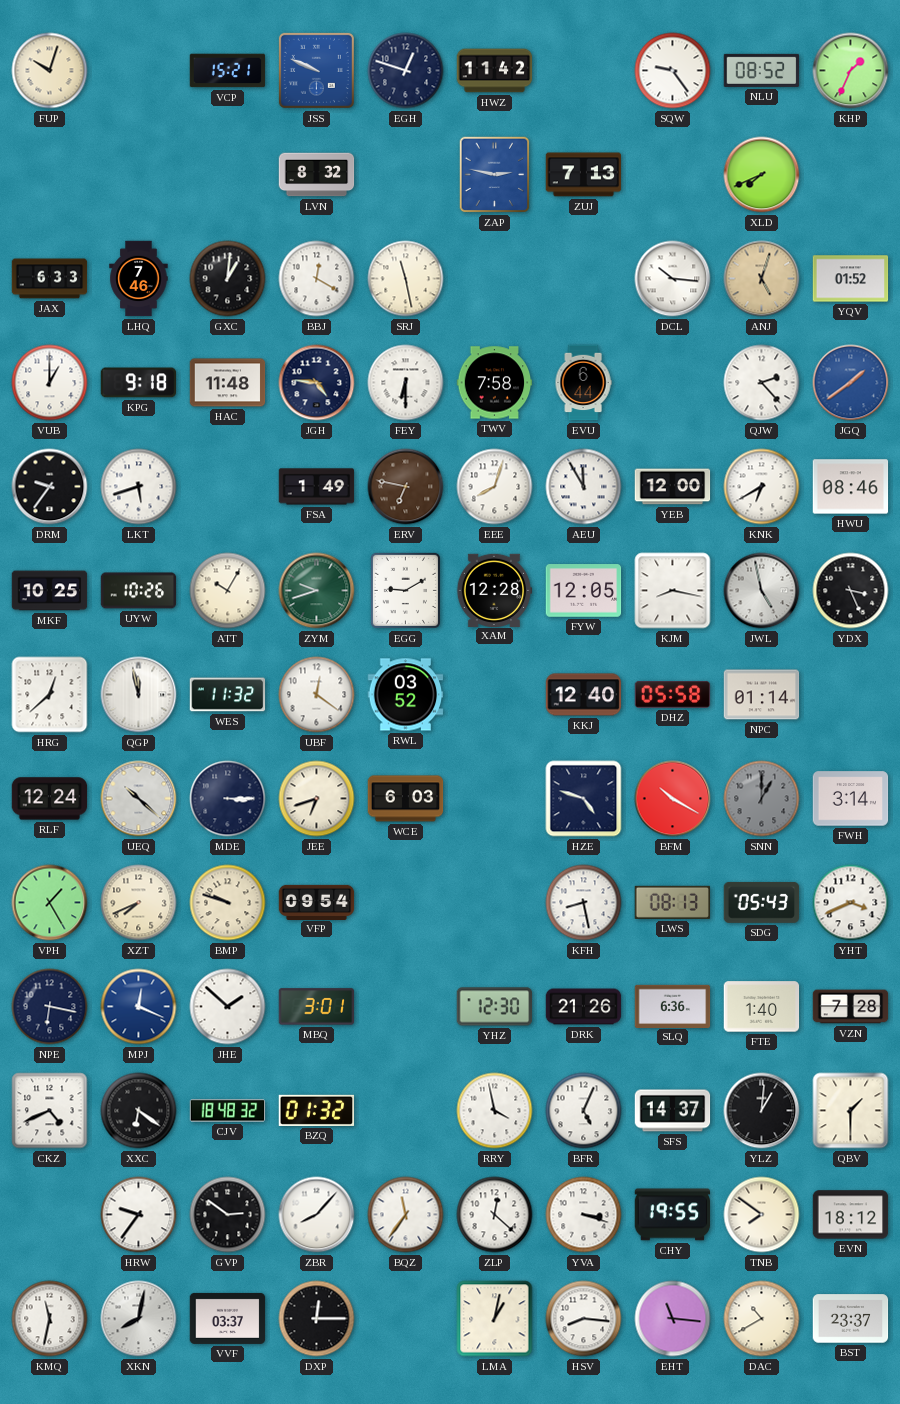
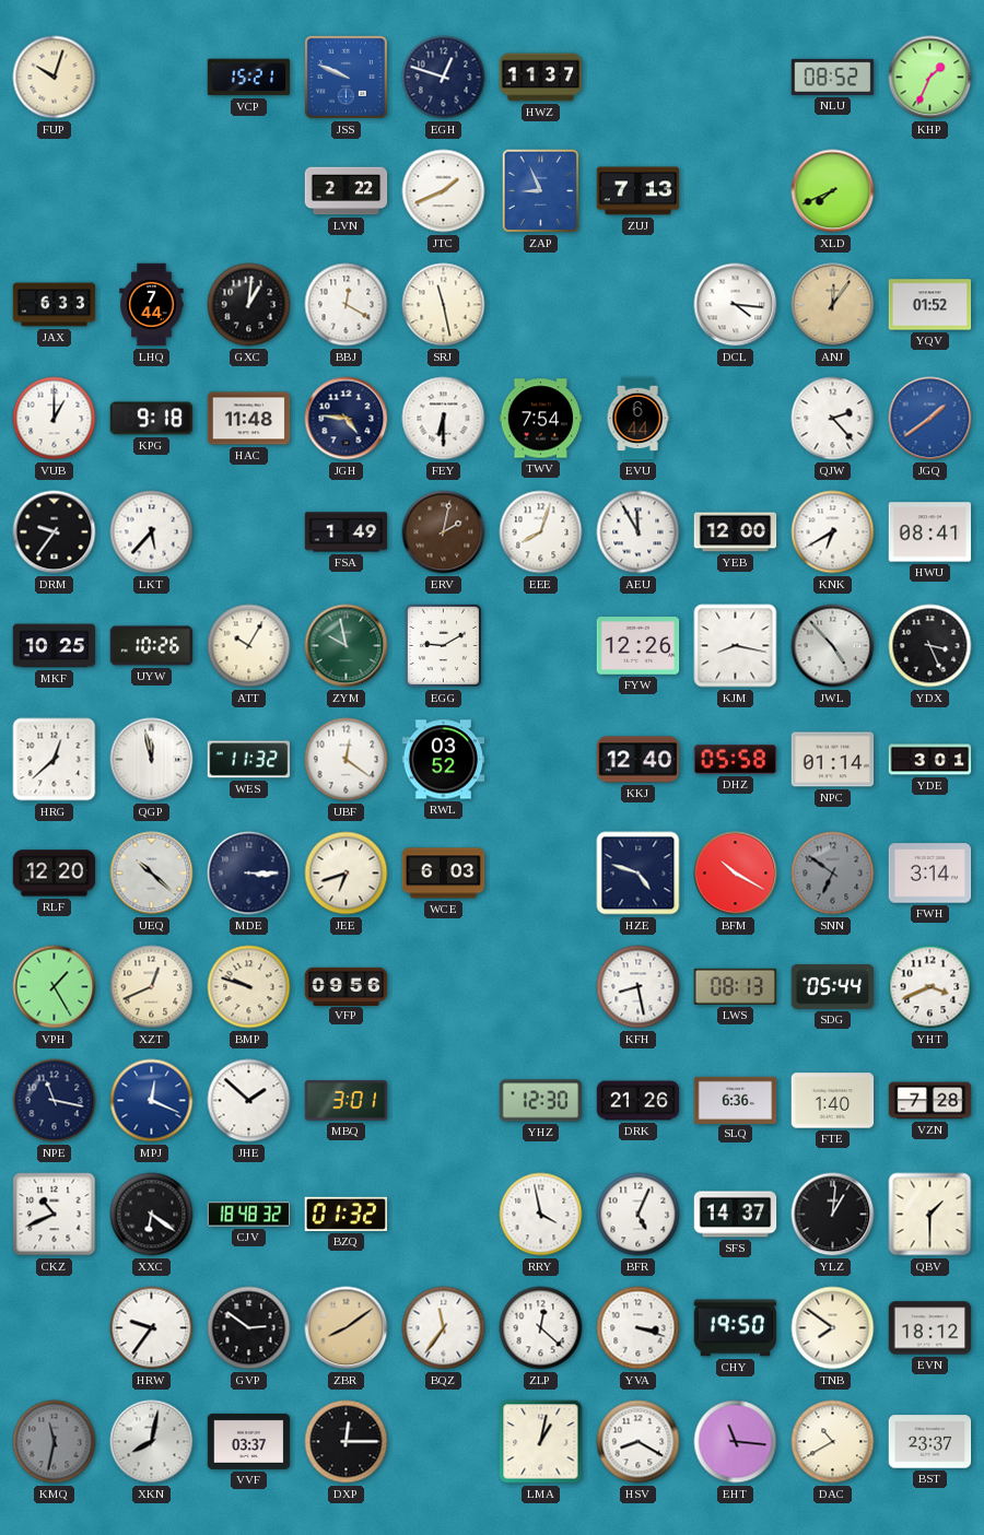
HWZ: 11:42 -> 11:37
SQW: 9:24 -> none
LVN: 8:32 -> 2:22
JTC: none -> 1:41
ZAP: 2:47 -> 8:56
LHQ: 7:46 -> 7:44
DCL: 10:16 -> 4:16
ANJ: 5:03 -> 12:06
TWV: 7:58 -> 7:54
LKT: 5:42 -> 5:37
ERV: 6:47 -> 2:02
HWU: 08:46 -> 08:41
ZYM: 9:42 -> 9:58
XAM: 12:28 -> none
FYW: 12:05 -> 12:26
JWL: 4:58 -> 4:53
YDE: none -> 3:01
RLF: 12:24 -> 12:20
SNN: 1:00 -> 6:51
XZT: 7:41 -> 12:41
VFP: 09:54 -> 09:56
SDG: 05:43 -> 05:44
NPE: 6:17 -> 11:17
CKZ: 4:41 -> 10:41
ZBR: 8:07 -> 8:09
ZBR dial: white -> champagne
CHY: 19:55 -> 19:50
KMQ dial: white -> grey
HSV: 8:16 -> 8:20
